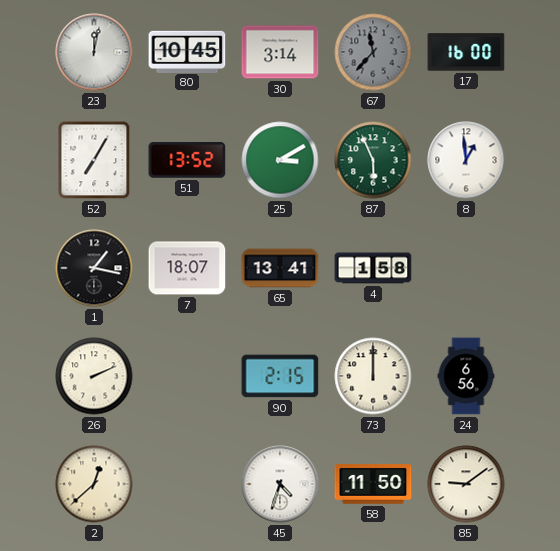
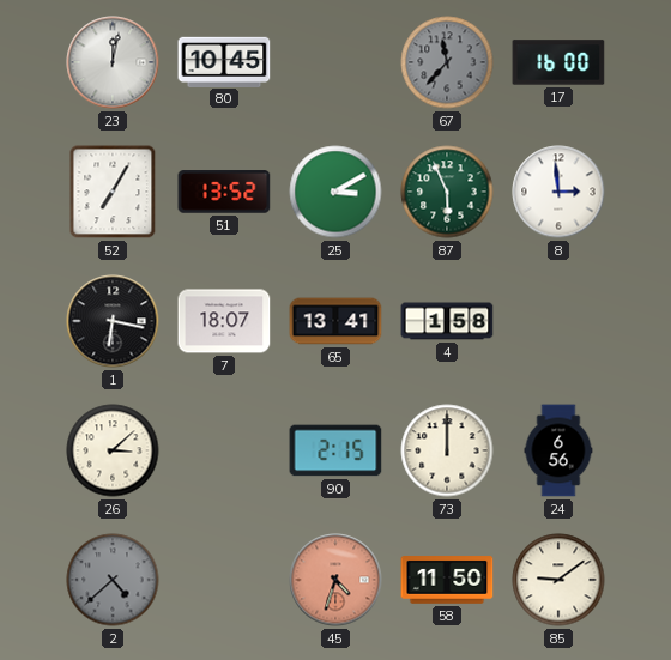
30: 3:14 -> none
8: 12:59 -> 2:59
1: 1:17 -> 6:17
26: 2:11 -> 3:08
2: 12:38 -> 4:38
2 dial: cream -> grey
45 dial: white -> salmon
